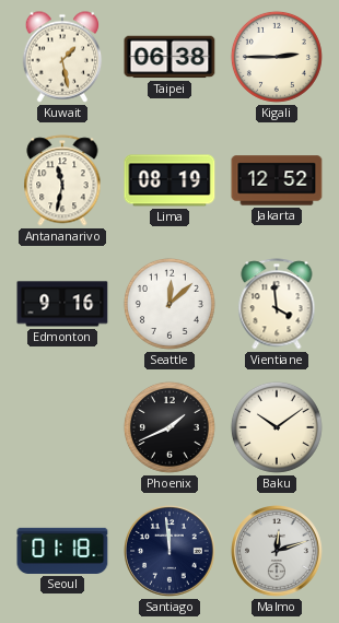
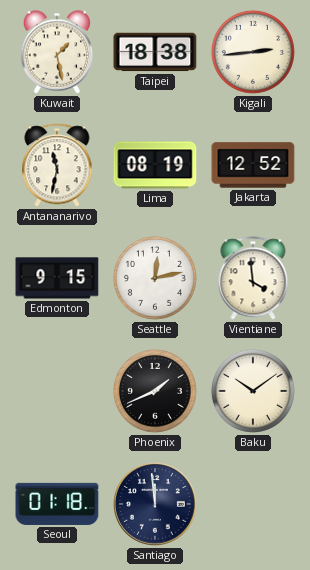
Taipei: 06:38 -> 18:38
Kigali: 2:45 -> 2:44
Edmonton: 9:16 -> 9:15
Seattle: 12:08 -> 12:13
Malmo: 12:12 -> none
